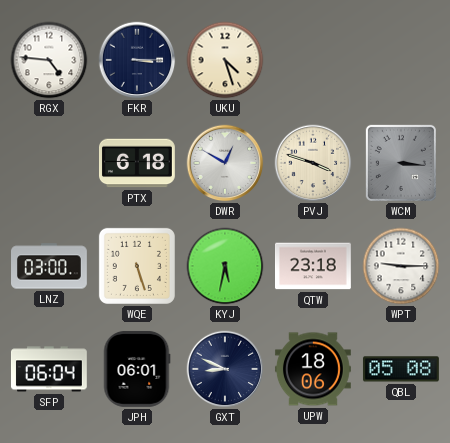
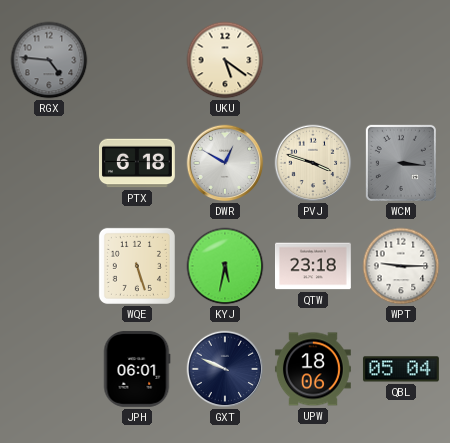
RGX dial: white -> grey
FKR: 3:15 -> none
UKU: 4:27 -> 5:21
LNZ: 03:00 -> none
SFP: 06:04 -> none
GXT: 8:49 -> 9:49
QBL: 05:08 -> 05:04
